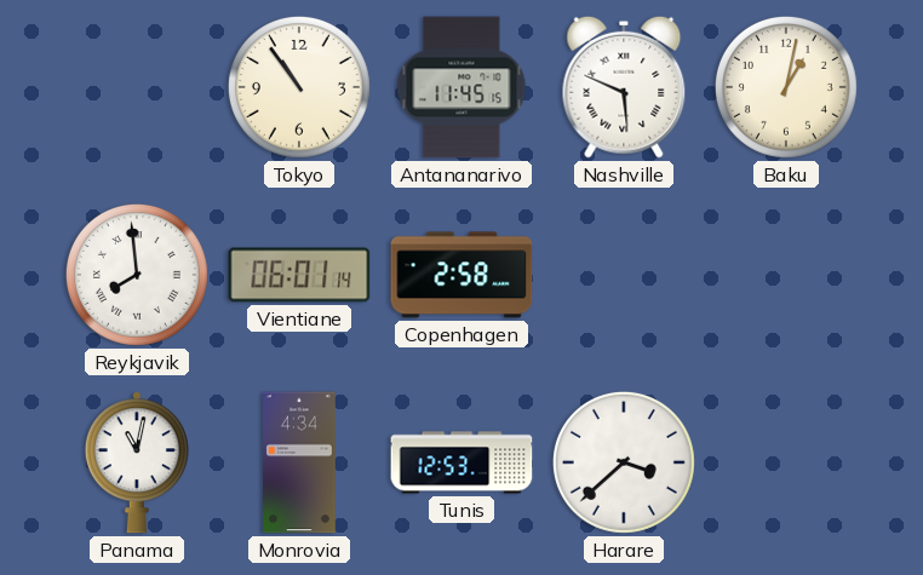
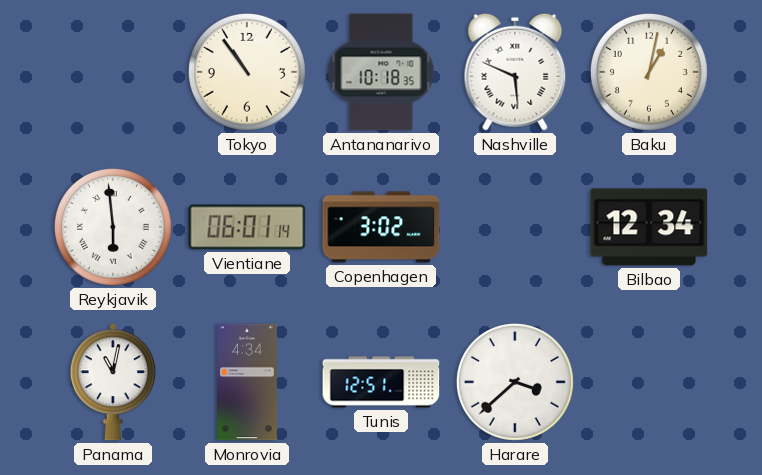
Antananarivo: 11:45 -> 10:18
Reykjavik: 7:59 -> 5:59
Copenhagen: 2:58 -> 3:02
Bilbao: none -> 12:34
Tunis: 12:53 -> 12:51
